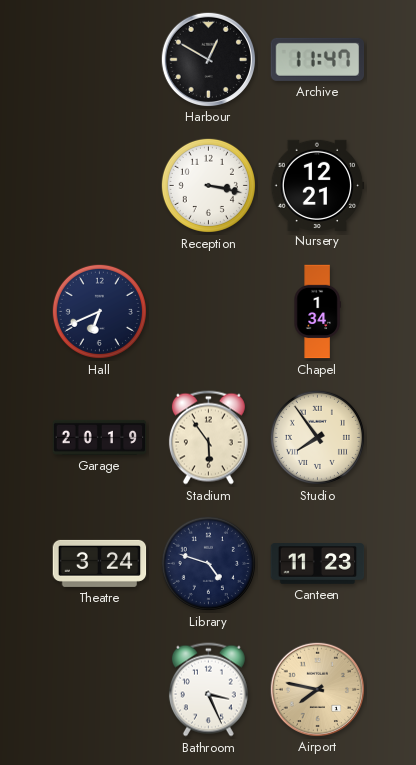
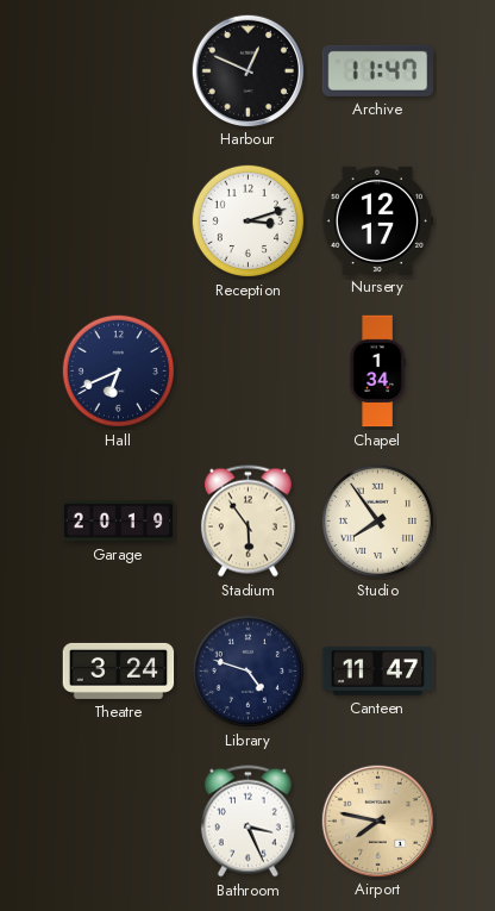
Harbour: 12:50 -> 12:49
Reception: 3:17 -> 3:12
Nursery: 12:21 -> 12:17
Canteen: 11:23 -> 11:47
